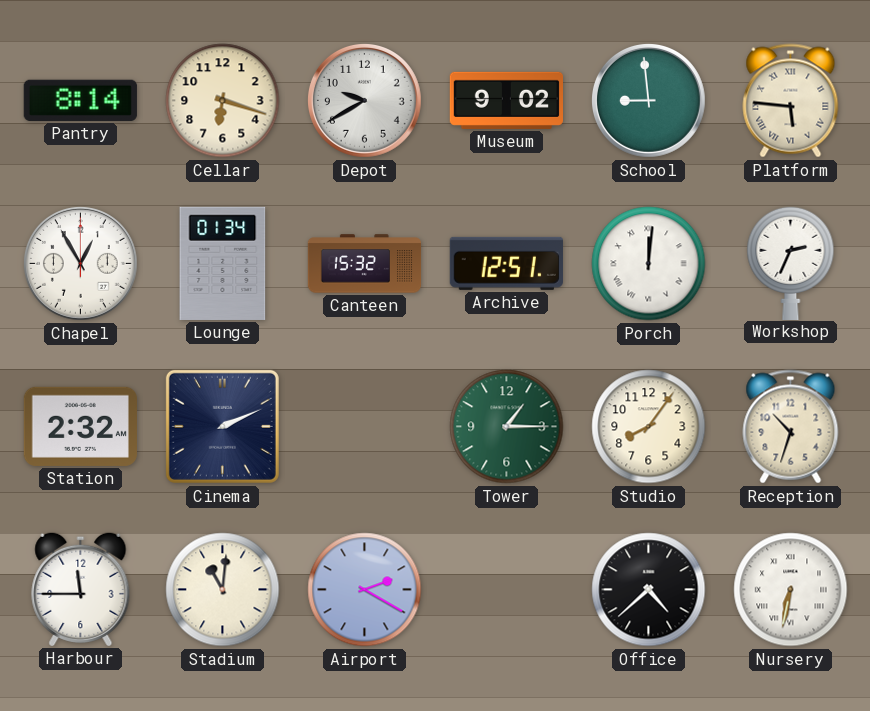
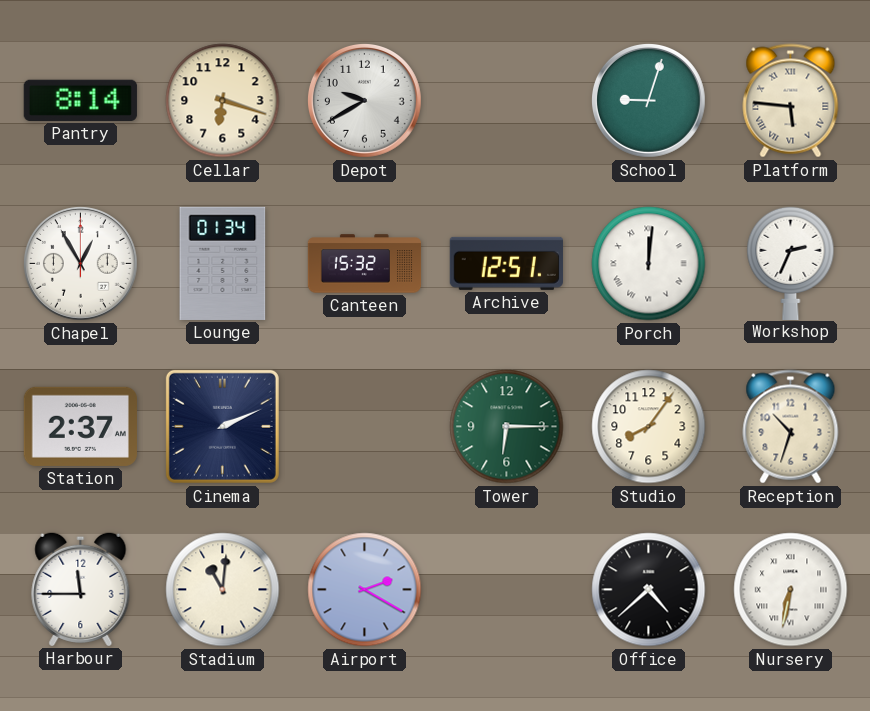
Museum: 9:02 -> none
School: 8:59 -> 9:03
Station: 2:32 -> 2:37
Tower: 1:15 -> 6:15
